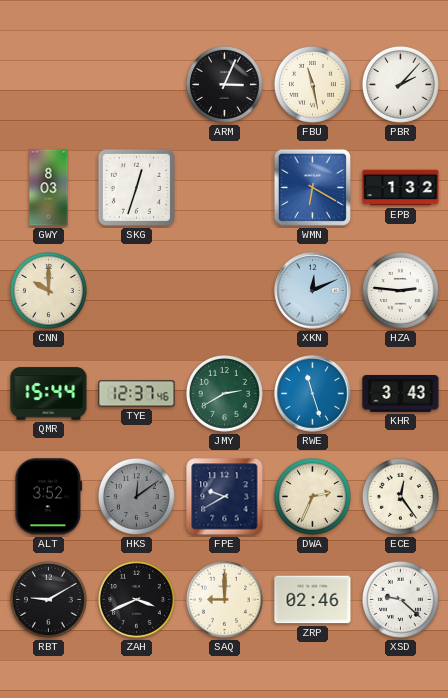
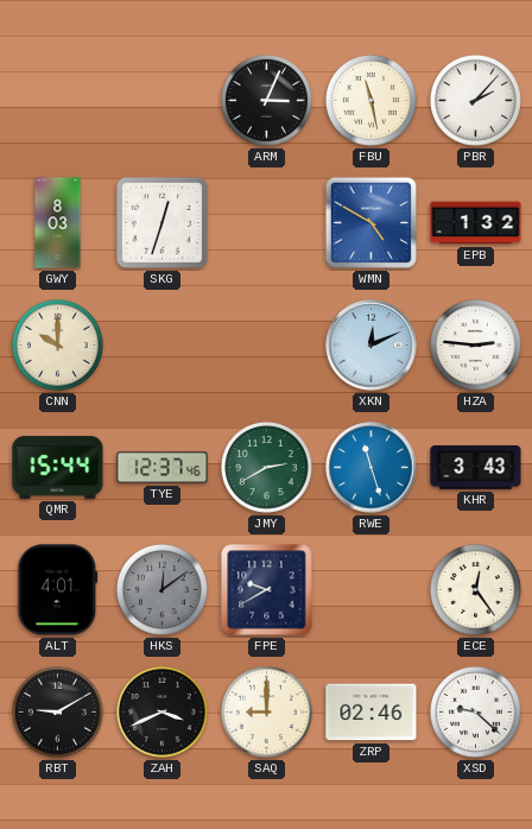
WMN: 6:20 -> 4:50
ALT: 3:52 -> 4:01
DWA: 2:34 -> none
